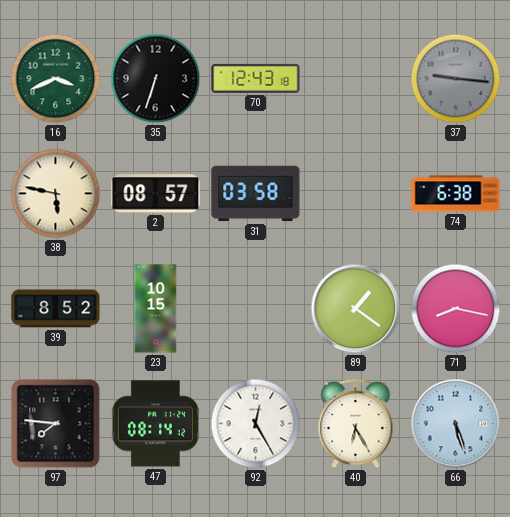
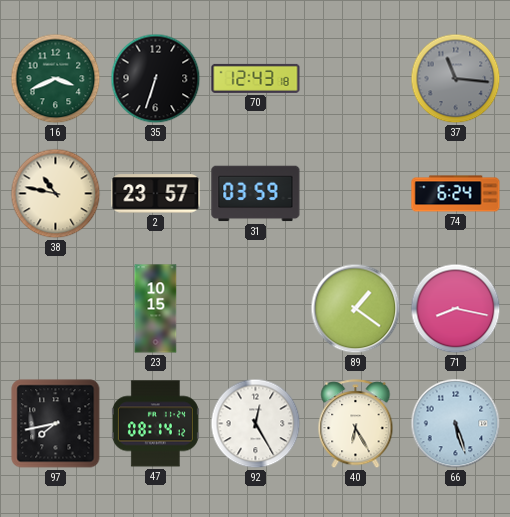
37: 9:16 -> 11:16
38: 5:47 -> 10:47
2: 08:57 -> 23:57
31: 03:58 -> 03:59
74: 6:38 -> 6:24
39: 8:52 -> none
97: 7:46 -> 7:43
